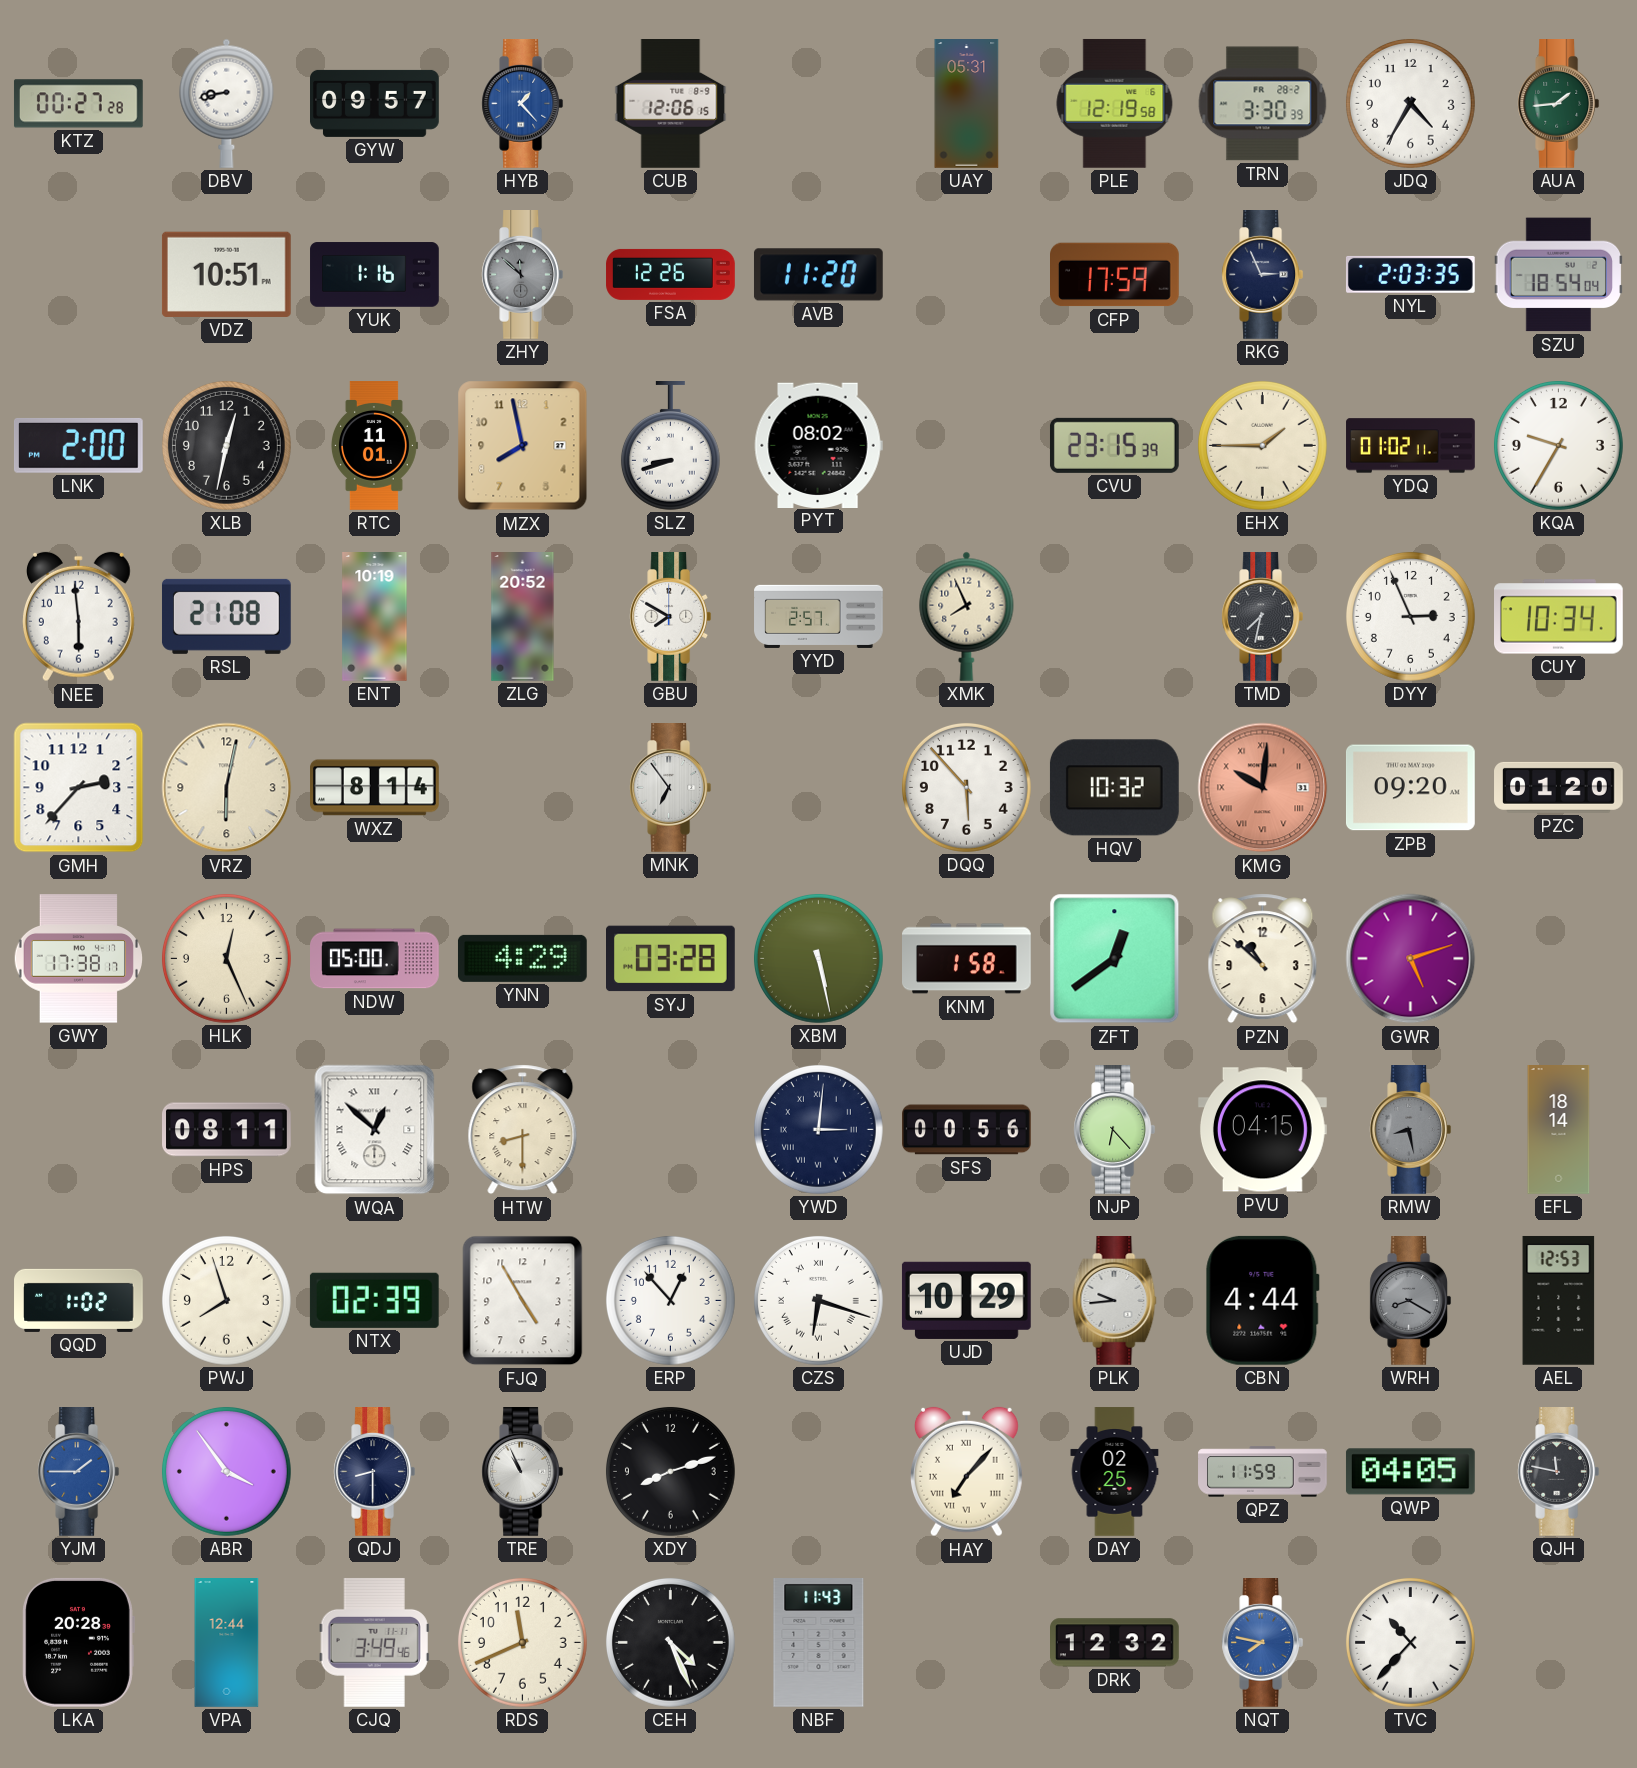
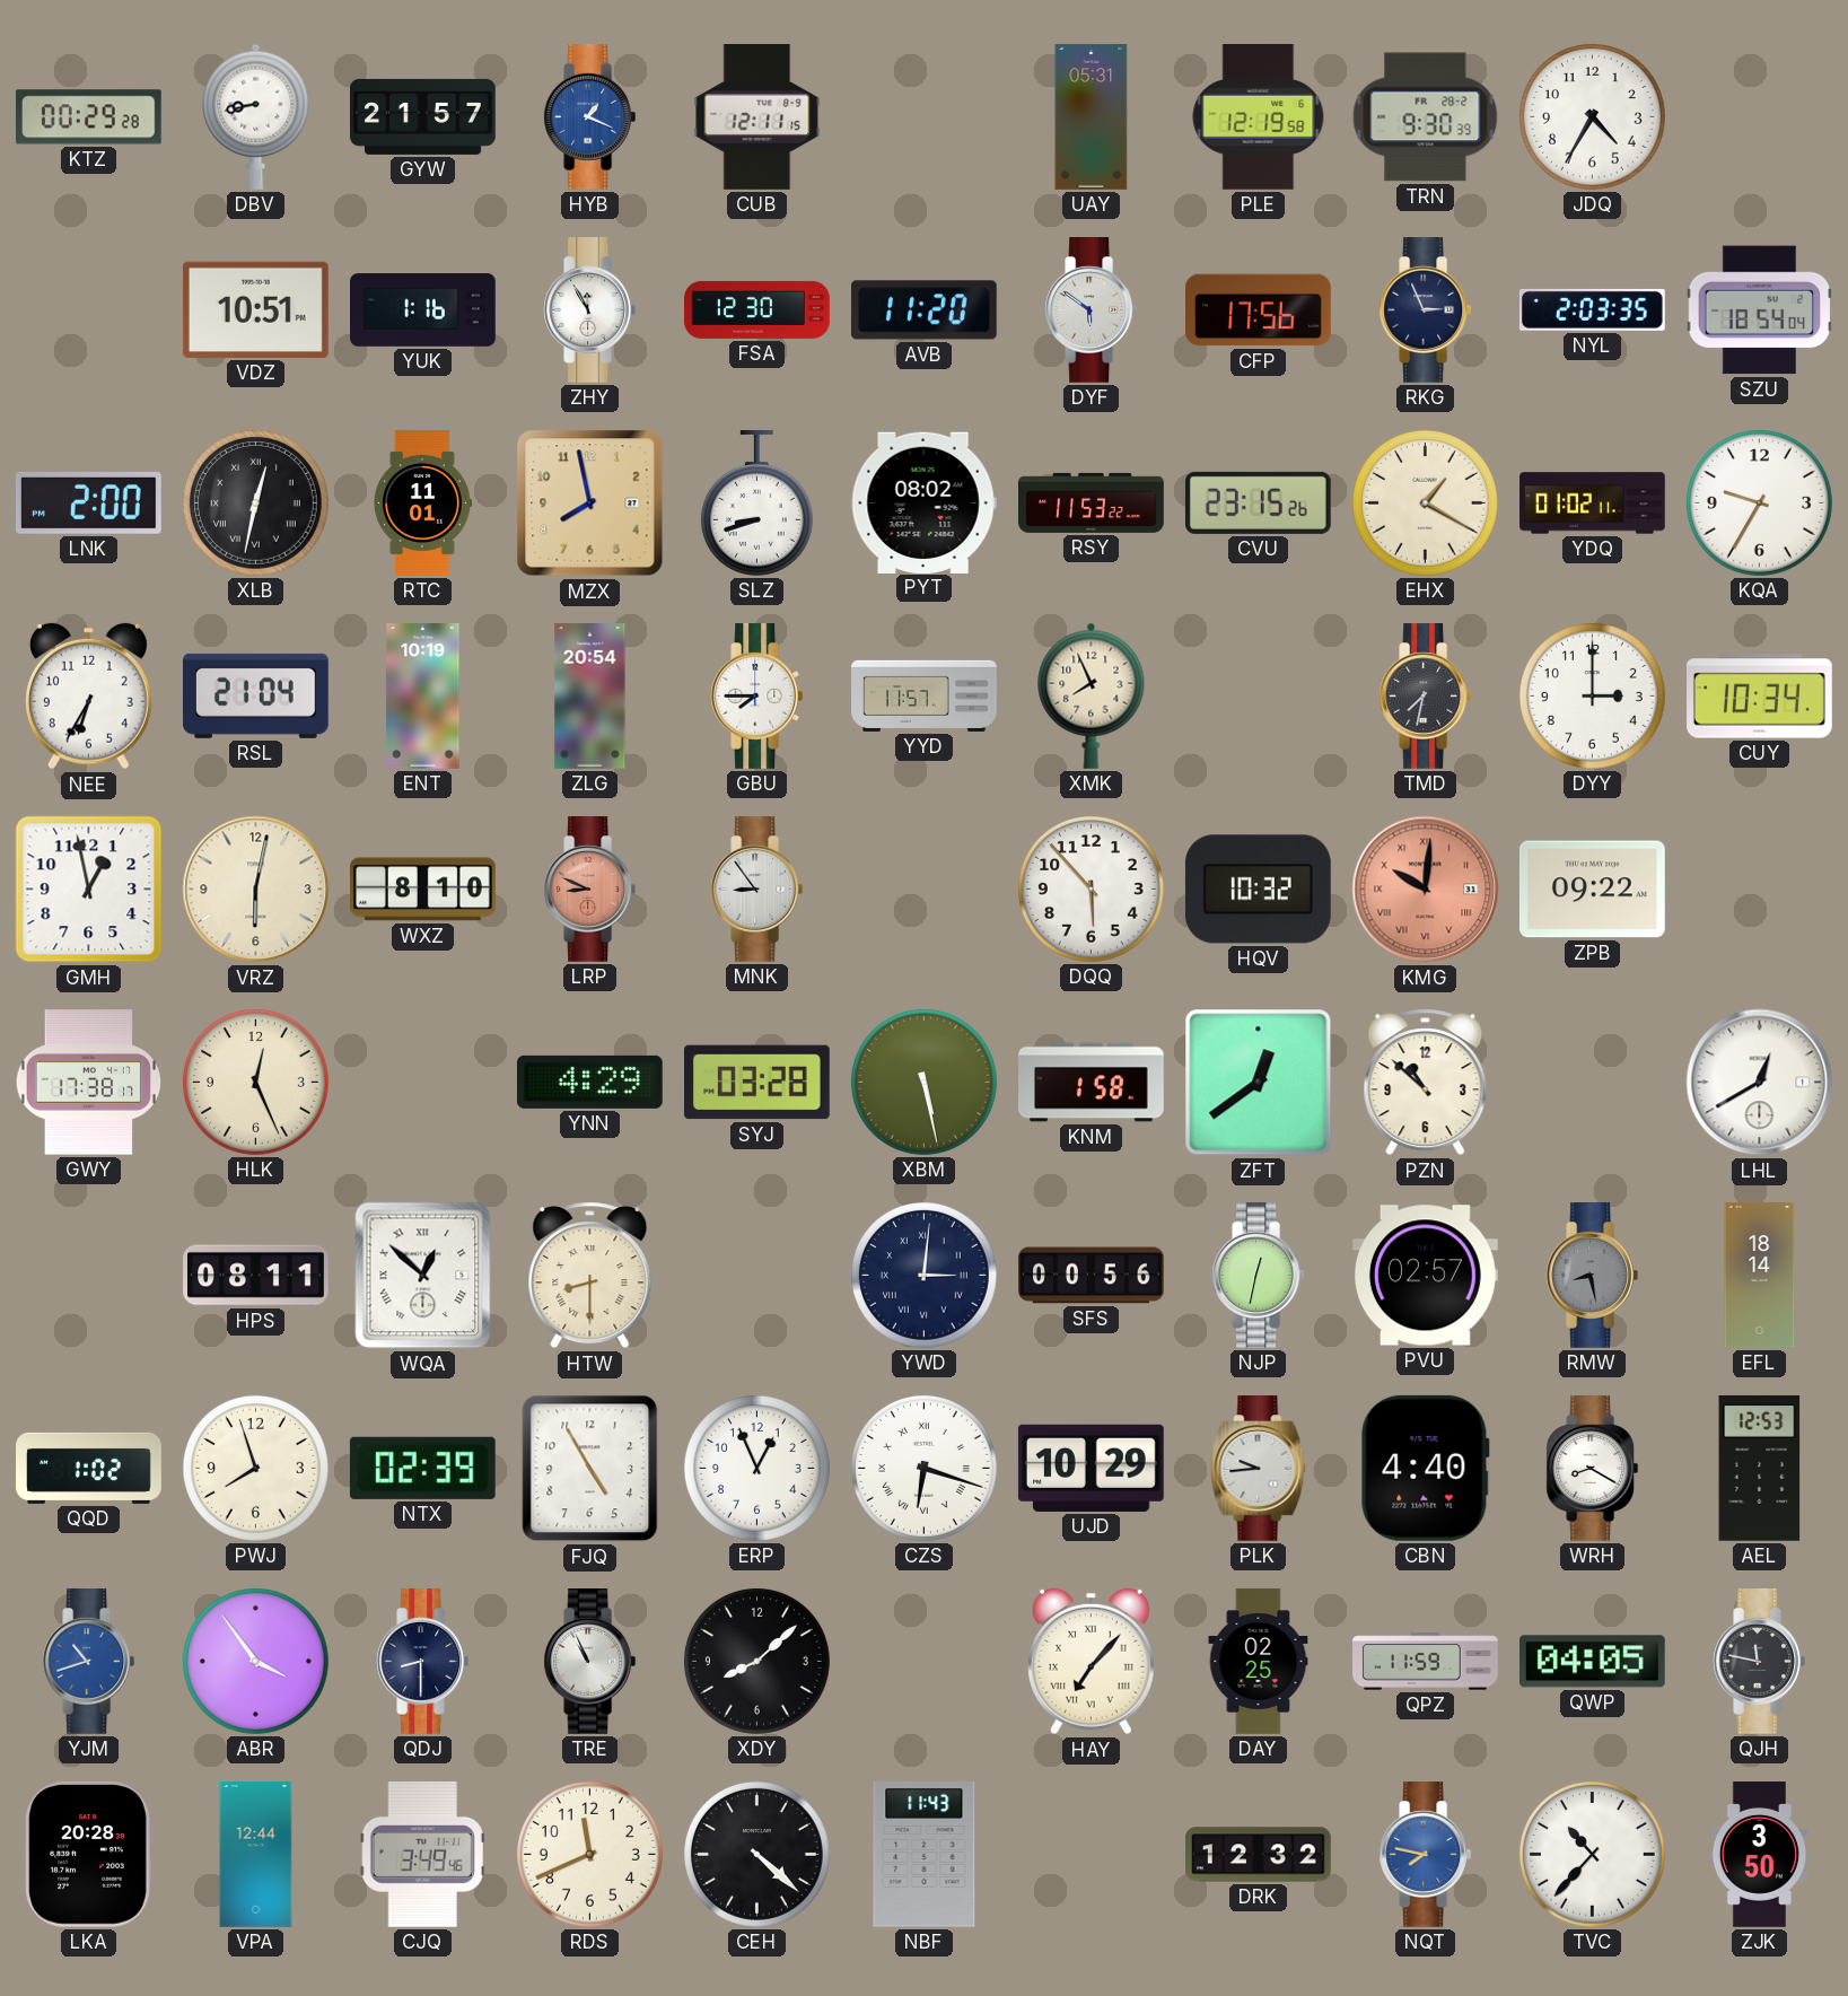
KTZ: 00:27 -> 00:29
GYW: 09:57 -> 21:57
HYB: 1:23 -> 1:19
CUB: 12:06 -> 12:11
TRN: 3:30 -> 9:30
AUA: 1:44 -> none
ZHY: 11:52 -> 11:55
ZHY dial: grey -> white
FSA: 12:26 -> 12:30
DYF: none -> 5:51
CFP: 17:59 -> 17:56
XLB numerals: Arabic -> Roman
RSY: none -> 11:53
CVU: 23:15:39 -> 23:15:26
EHX: 1:45 -> 1:20
NEE: 5:59 -> 6:35
RSL: 21:08 -> 21:04
ZLG: 20:52 -> 20:54
GBU: 7:50 -> 7:45
YYD: 2:57 -> 11:57
DYY: 2:56 -> 3:00
GMH: 2:37 -> 12:58
WXZ: 8:14 -> 8:10
LRP: none -> 8:49
MNK: 6:54 -> 8:54
ZPB: 09:20 -> 09:22
PZC: 01:20 -> none
NDW: 05:00 -> none
GWR: 5:12 -> none
LHL: none -> 12:40
NJP: 6:23 -> 12:32
PVU: 04:15 -> 02:57
ERP: 12:53 -> 12:56
CBN: 4:44 -> 4:40
WRH dial: grey -> white
YJM: 1:45 -> 10:42
XDY: 8:12 -> 8:08
CEH: 4:26 -> 4:22
ZJK: none -> 3:50
